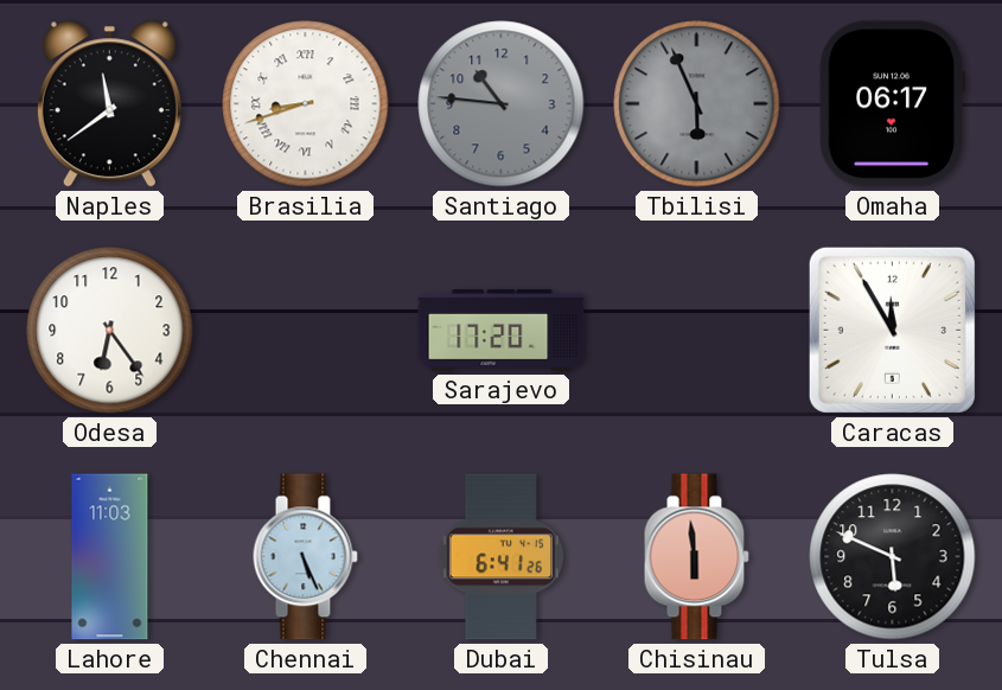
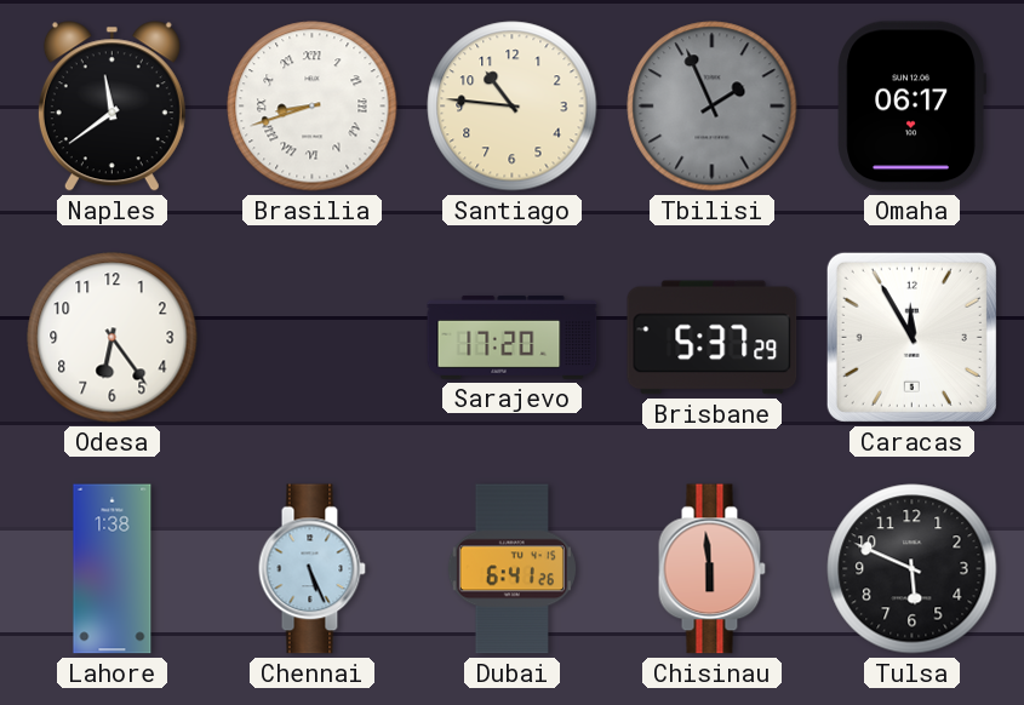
Santiago dial: grey -> cream
Tbilisi: 5:56 -> 1:56
Brisbane: none -> 5:37
Lahore: 11:03 -> 1:38
